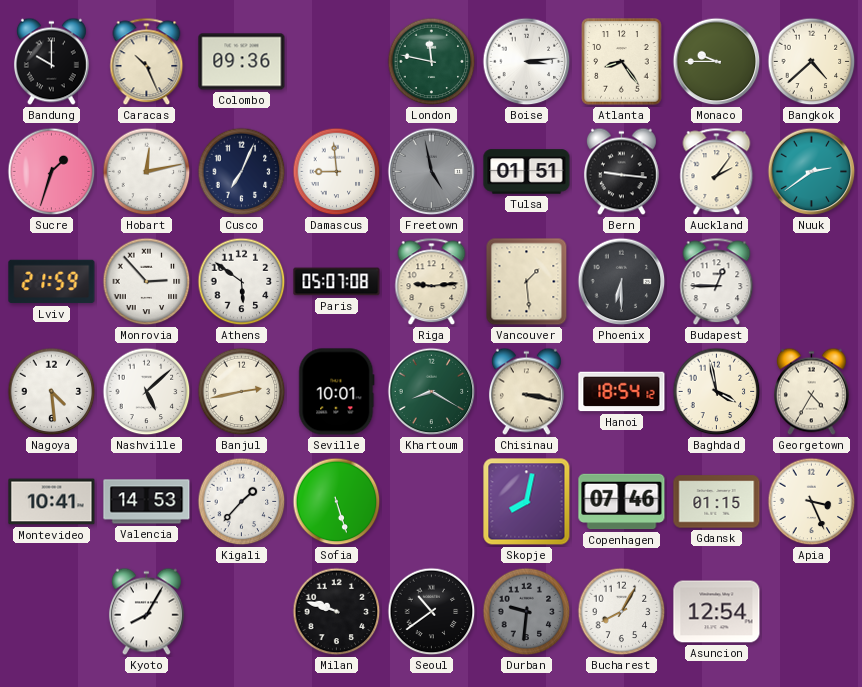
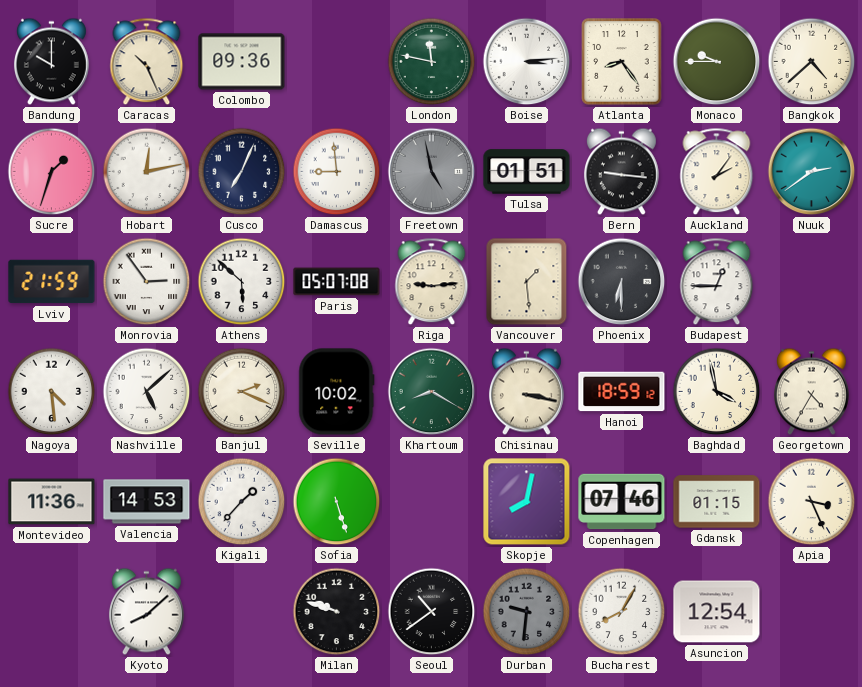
Monrovia: 2:53 -> 2:54
Athens: 5:51 -> 5:52
Banjul: 2:43 -> 2:19
Seville: 10:01 -> 10:02
Hanoi: 18:54 -> 18:59
Montevideo: 10:41 -> 11:36
Kyoto: 8:05 -> 8:08
